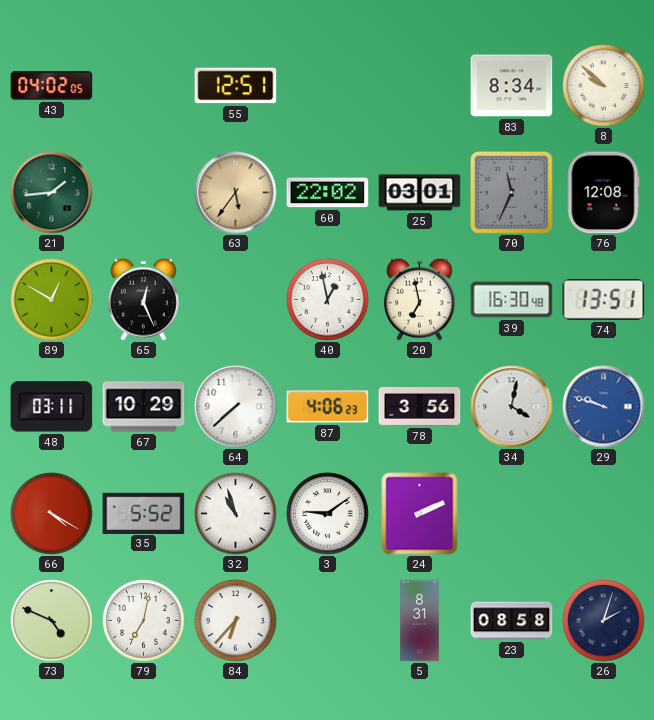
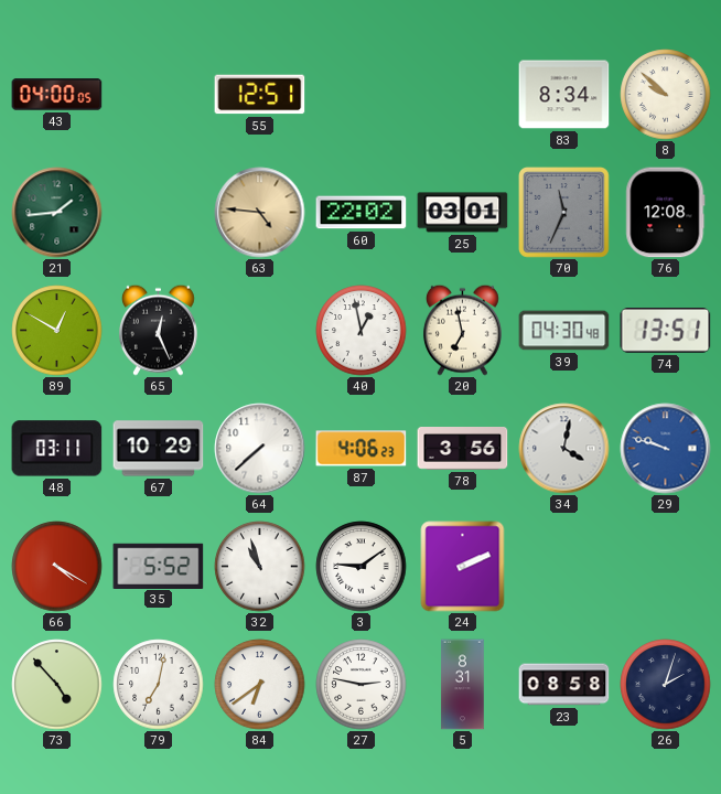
43: 04:02 -> 04:00
63: 5:36 -> 4:46
39: 16:30 -> 04:30
73: 4:49 -> 4:53
84: 6:37 -> 6:39
27: none -> 2:47
